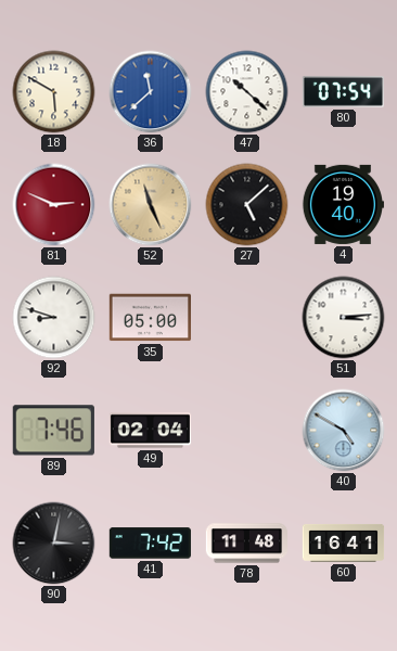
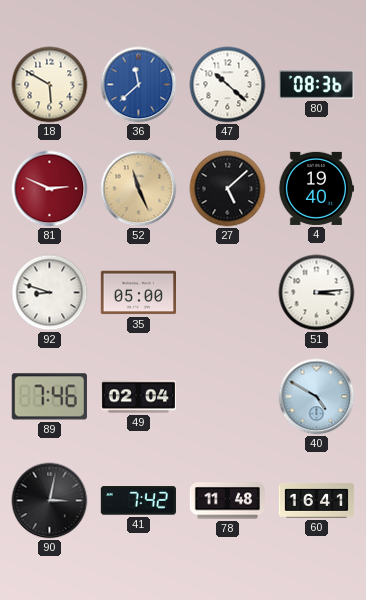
80: 07:54 -> 08:36
